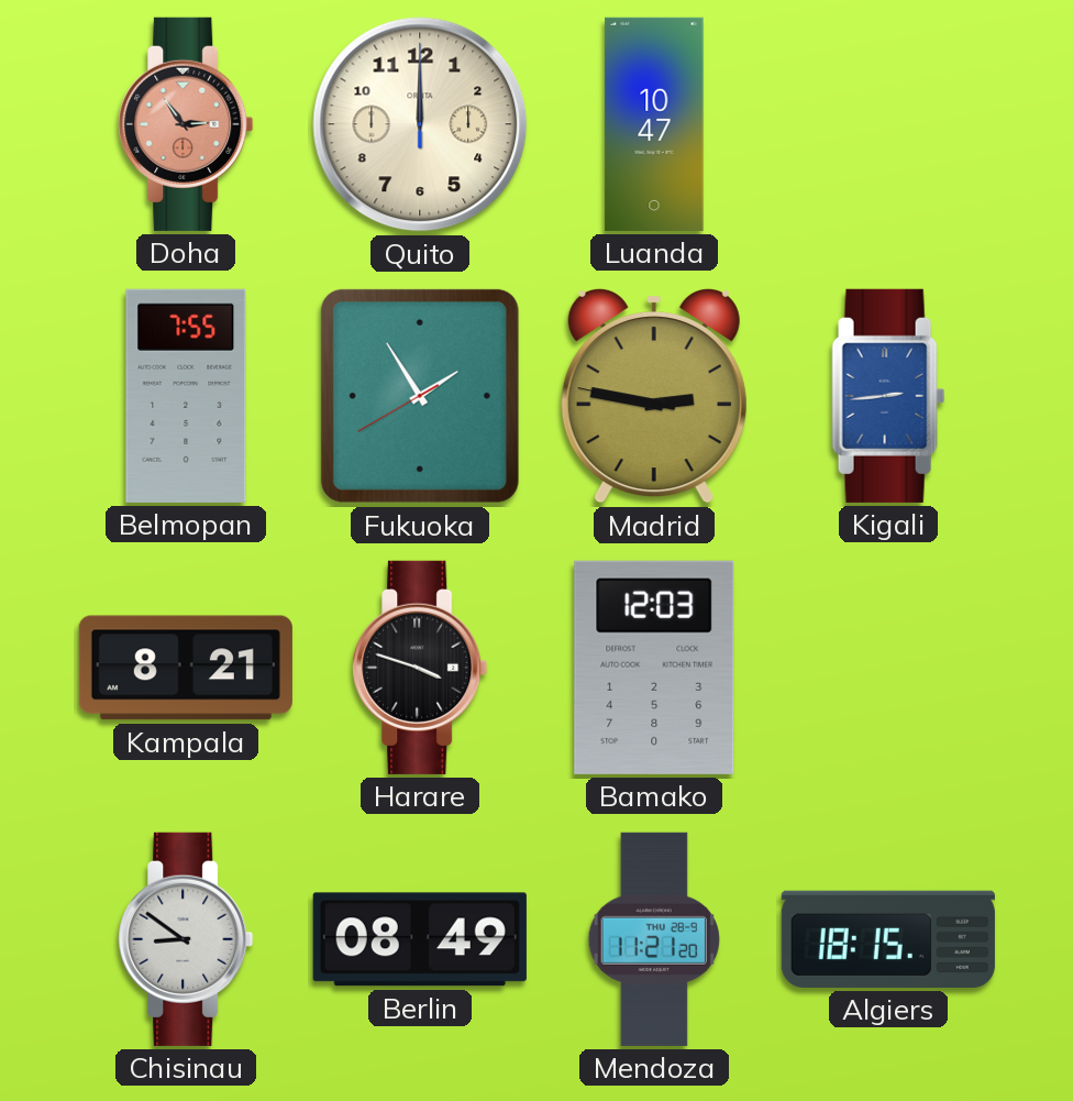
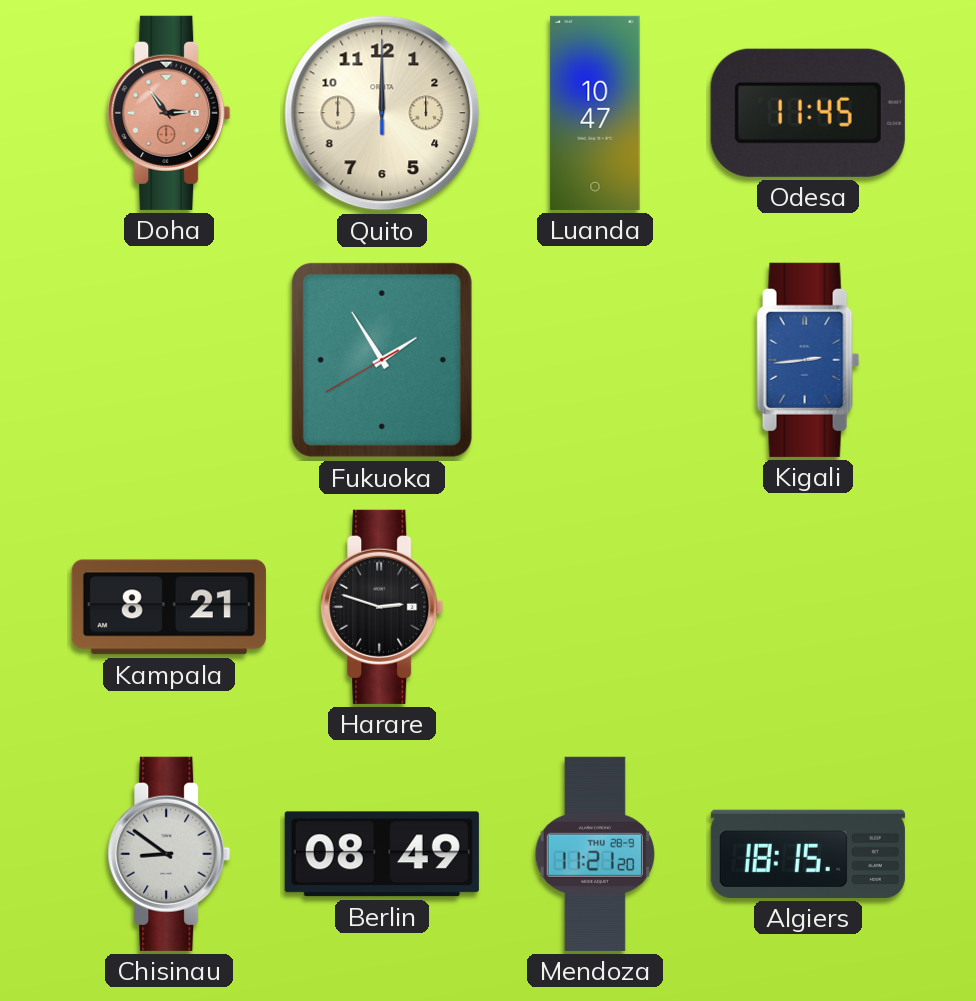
Odesa: none -> 11:45
Belmopan: 7:55 -> none
Madrid: 2:46 -> none
Harare: 3:48 -> 2:48
Bamako: 12:03 -> none
